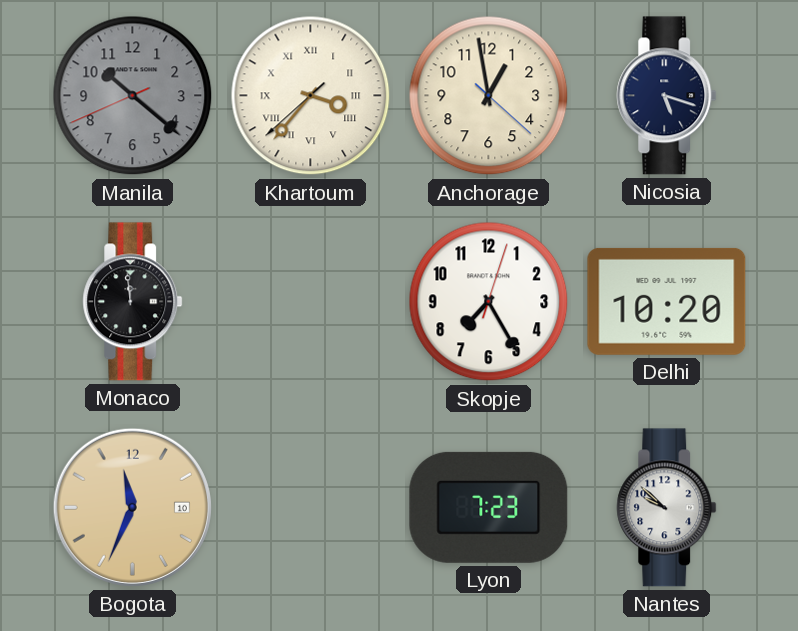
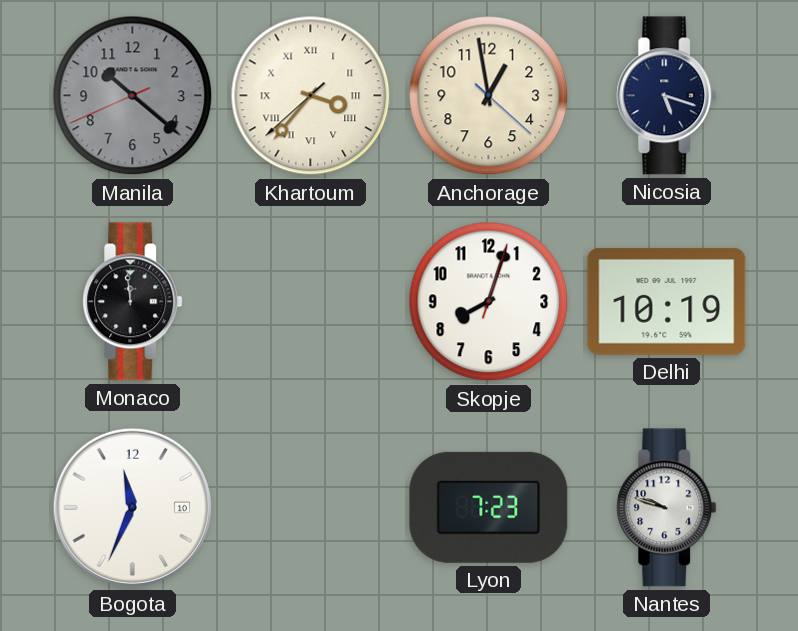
Skopje: 7:25 -> 8:03
Delhi: 10:20 -> 10:19
Bogota dial: champagne -> white
Nantes: 9:52 -> 9:48
